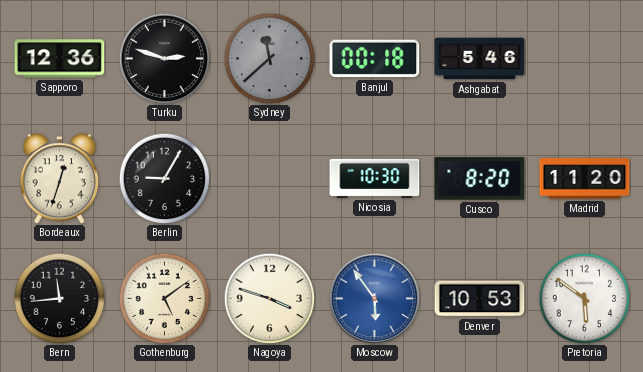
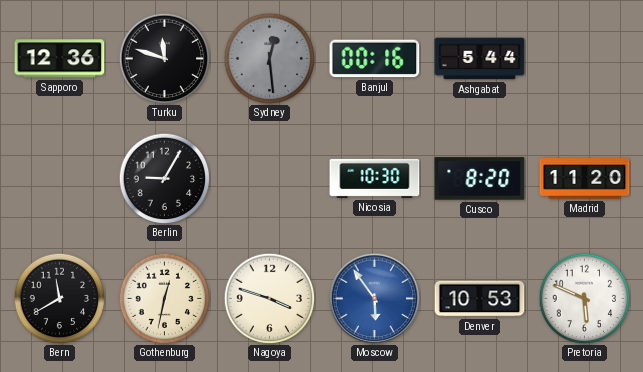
Turku: 2:48 -> 11:48
Sydney: 11:38 -> 12:29
Banjul: 00:18 -> 00:16
Ashgabat: 5:46 -> 5:44
Bordeaux: 12:33 -> none
Bern: 11:44 -> 11:40
Gothenburg: 5:09 -> 12:32
Pretoria: 5:51 -> 5:49
